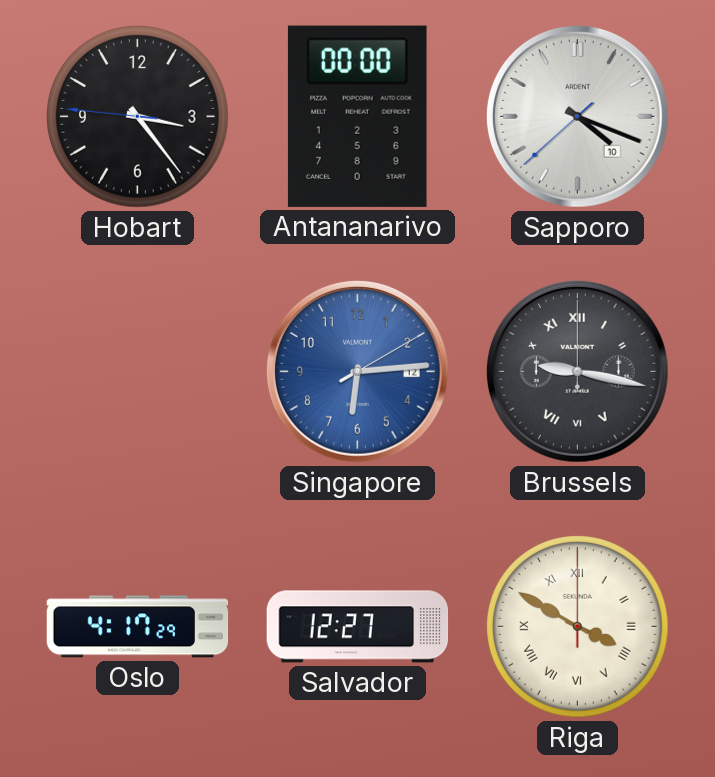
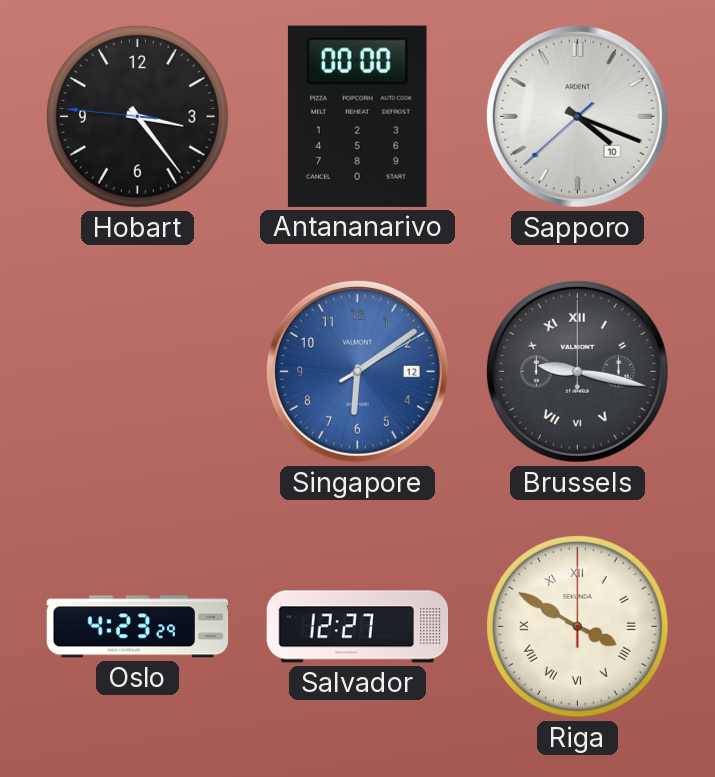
Singapore: 6:14 -> 6:09
Oslo: 4:17 -> 4:23
